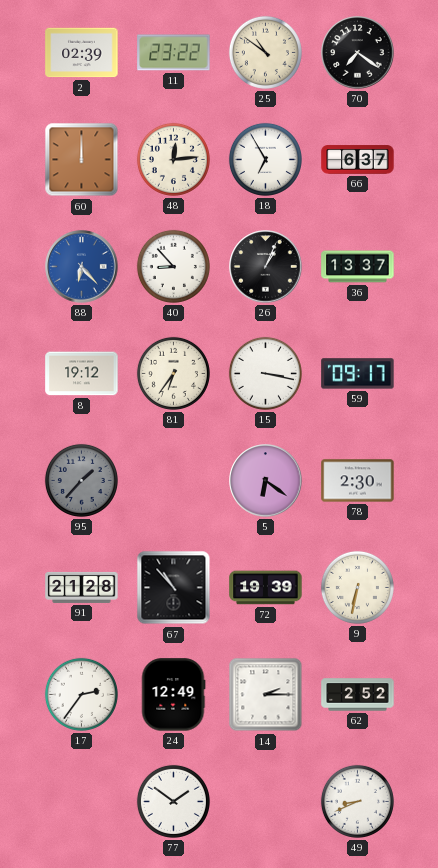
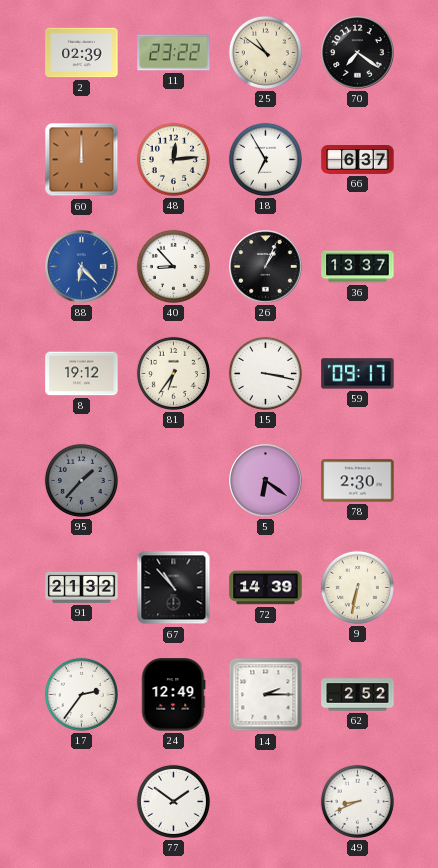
91: 21:28 -> 21:32
72: 19:39 -> 14:39
